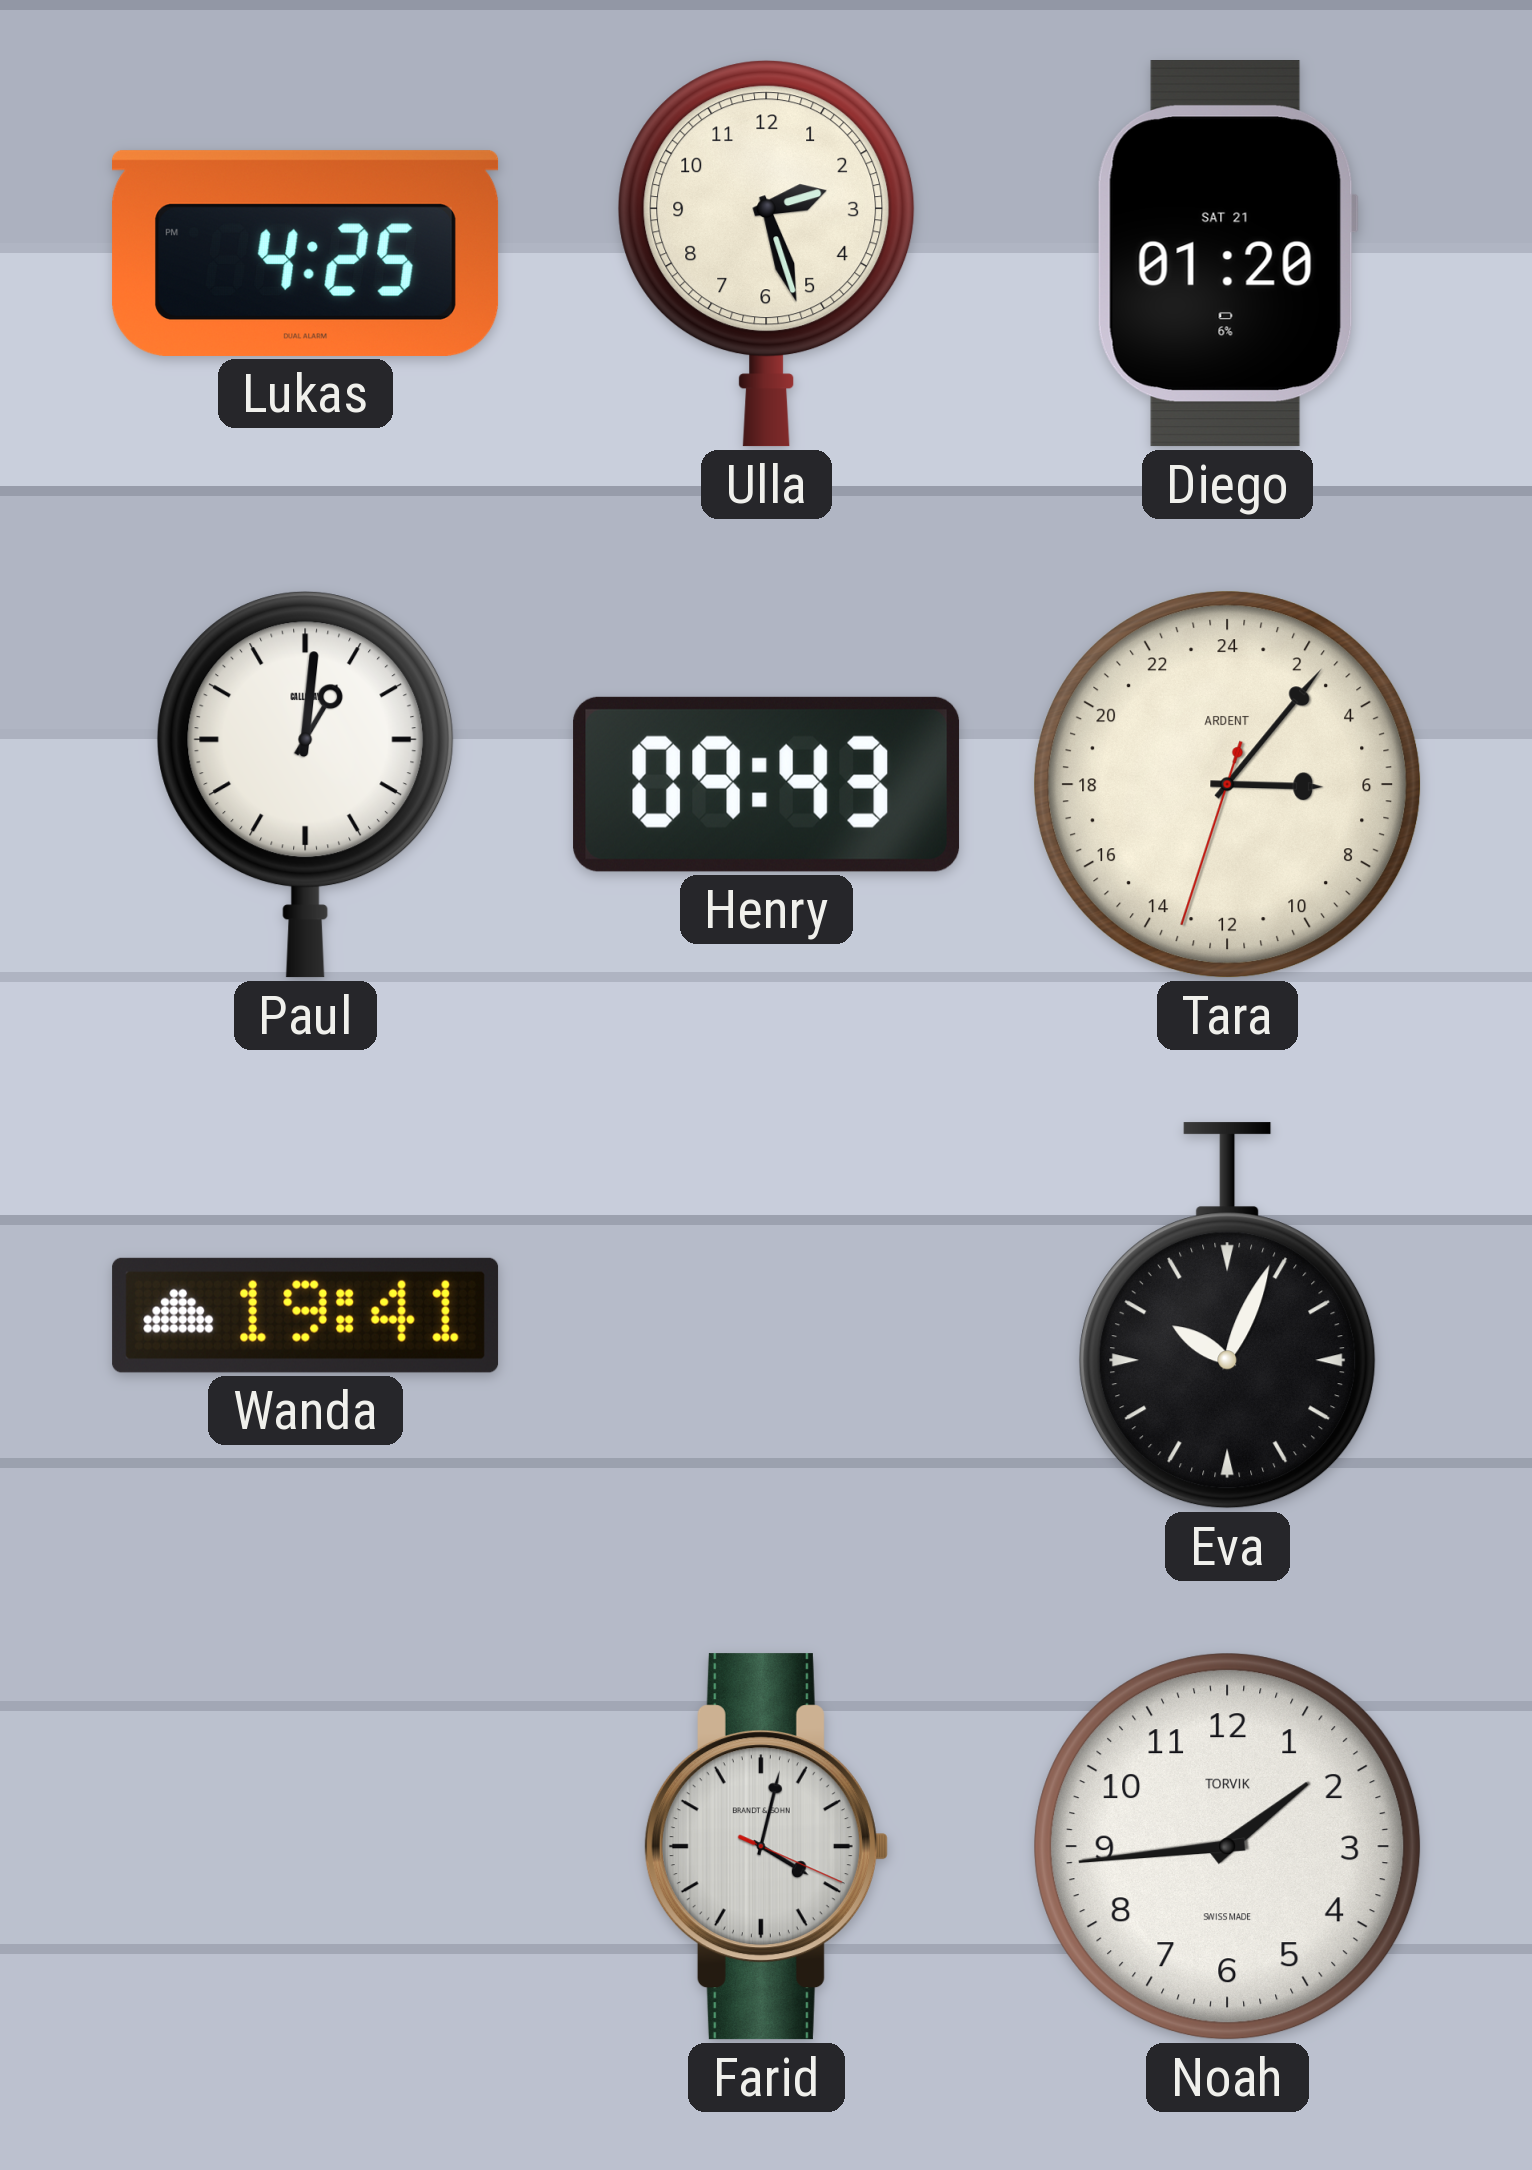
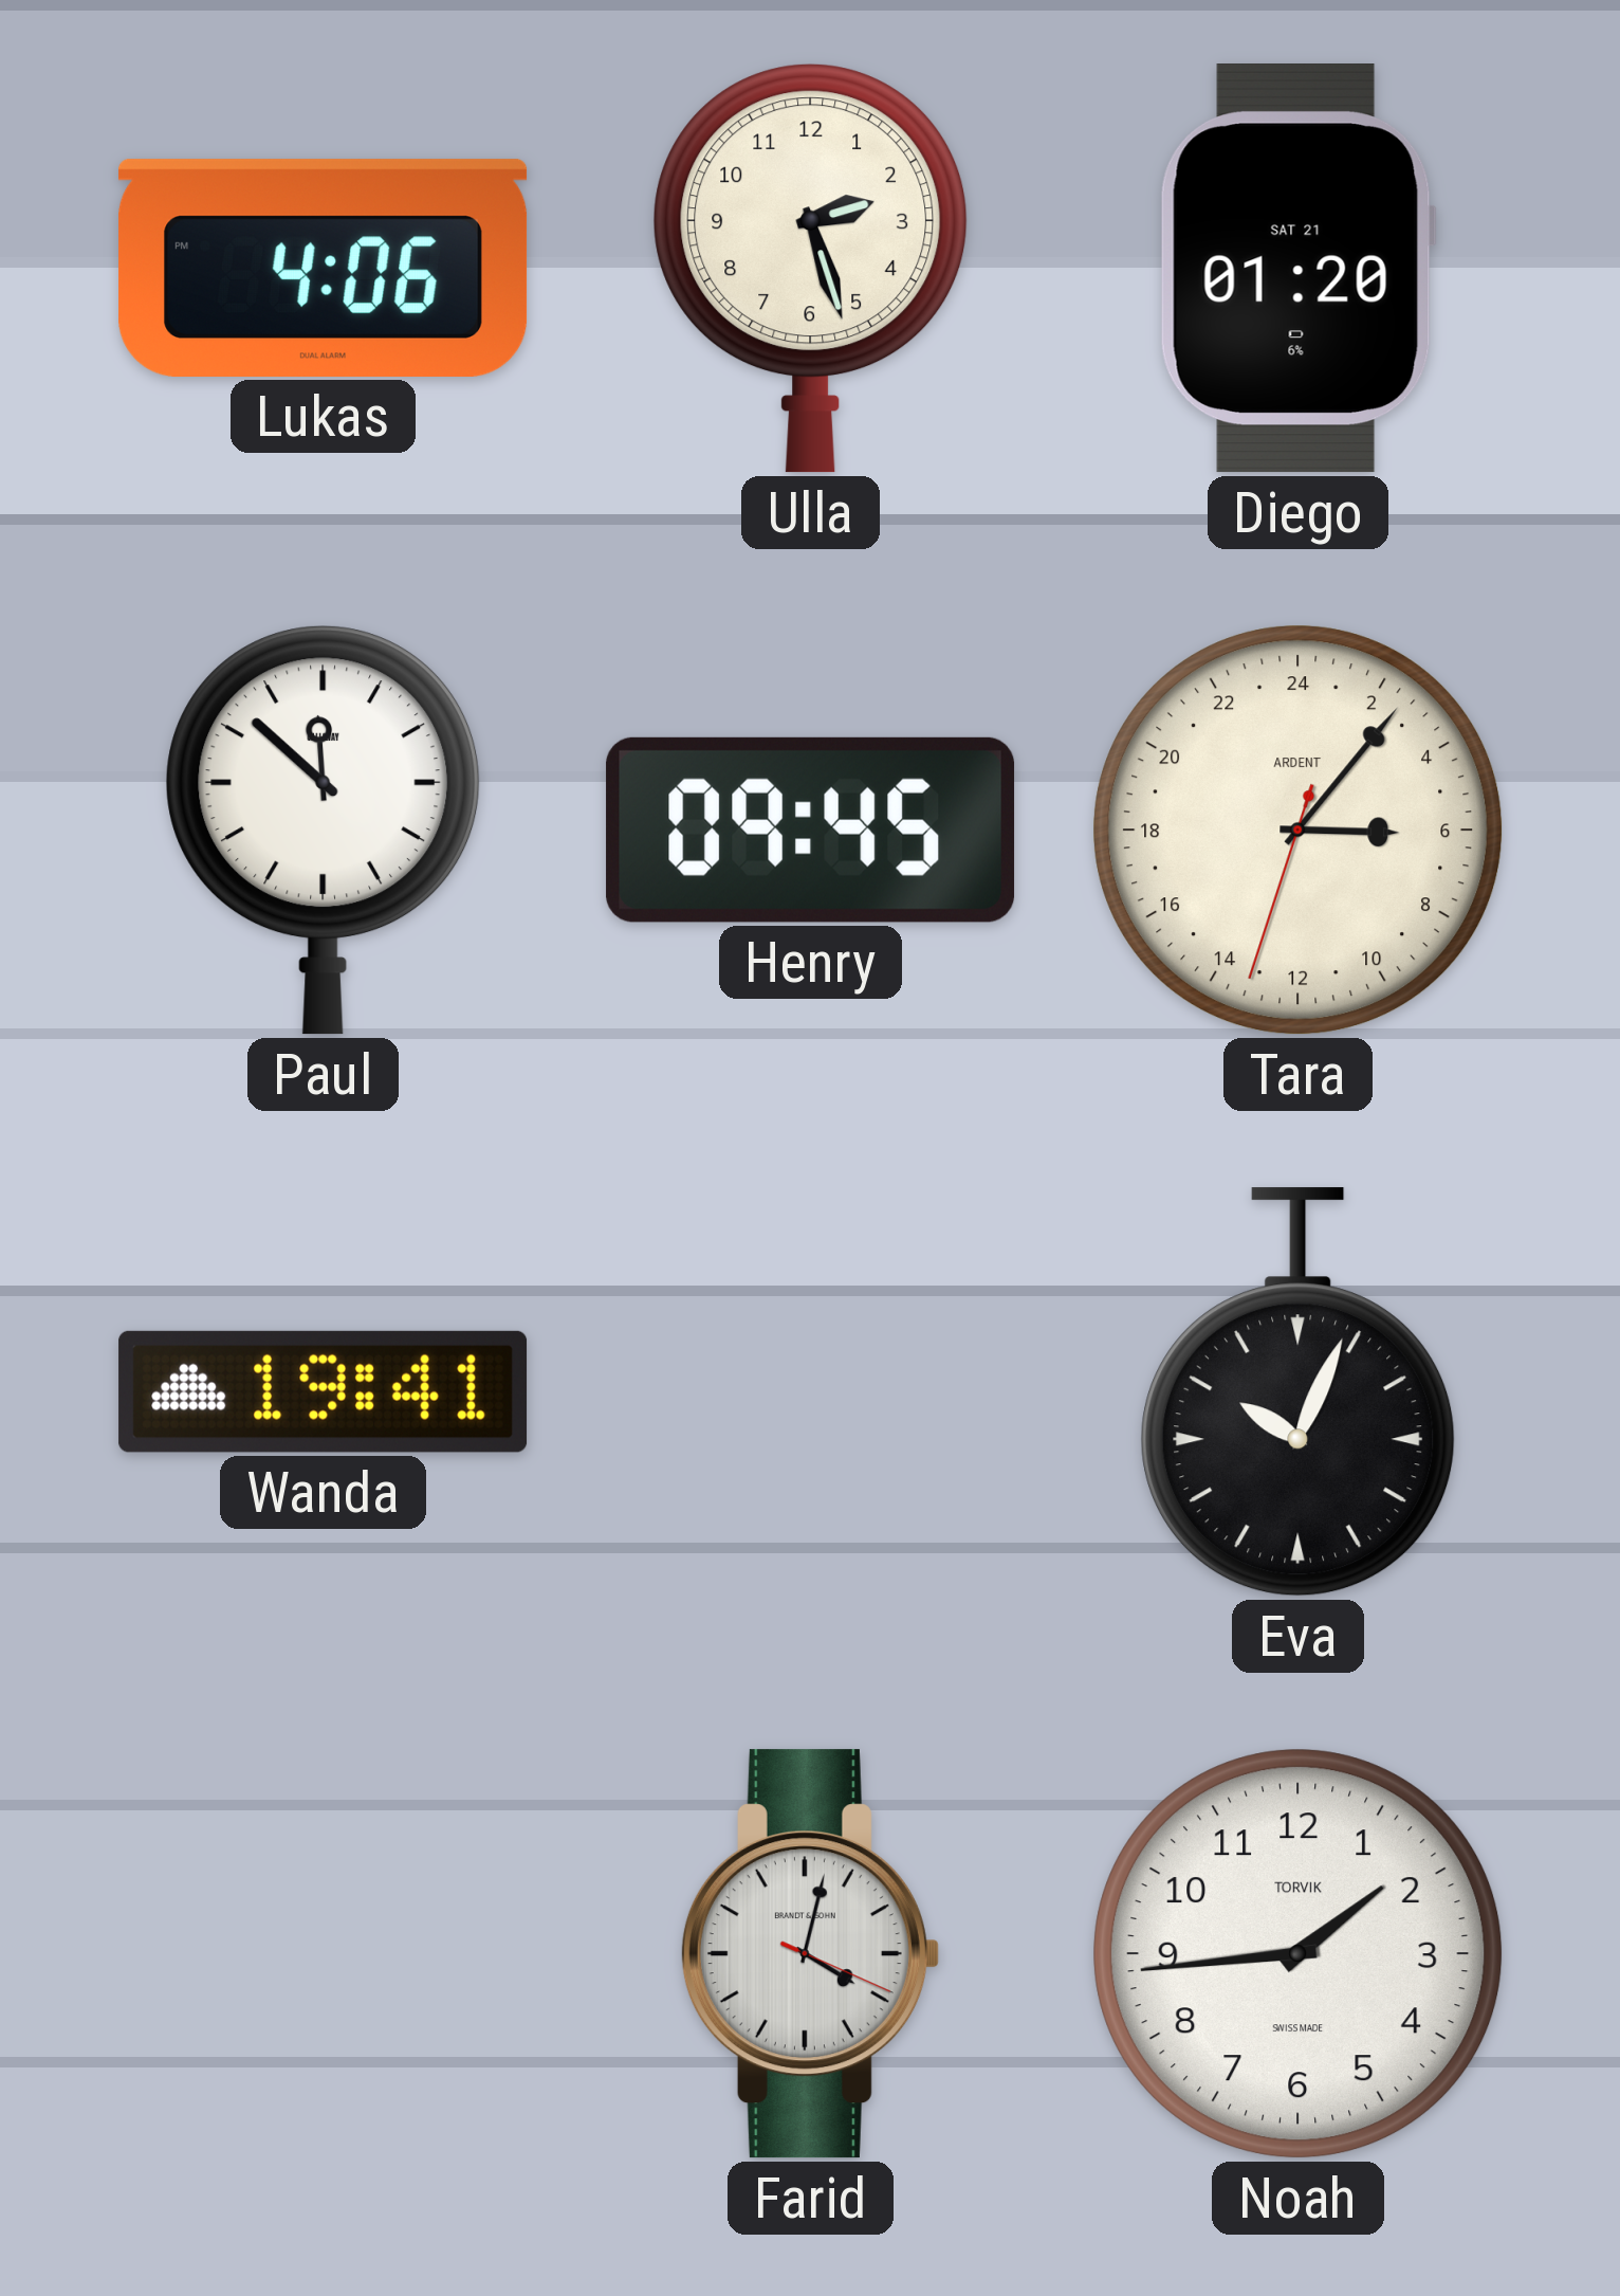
Lukas: 4:25 -> 4:06
Paul: 1:01 -> 11:52
Henry: 09:43 -> 09:45
